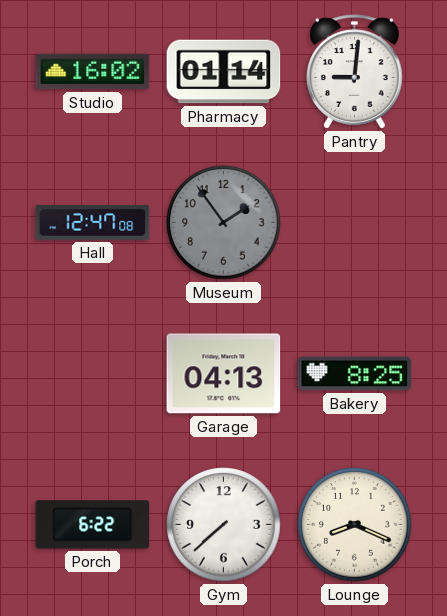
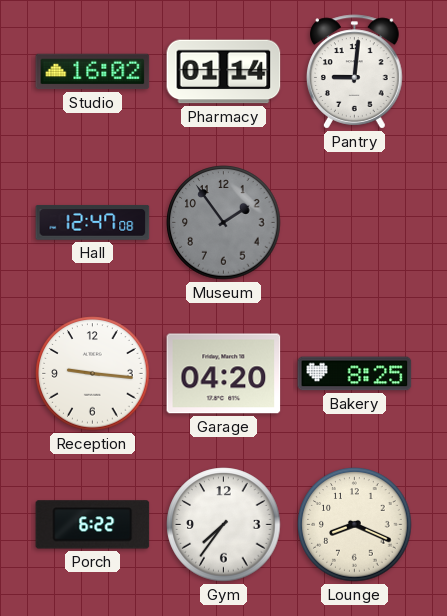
Reception: none -> 9:16
Garage: 04:13 -> 04:20
Gym: 7:38 -> 7:36
